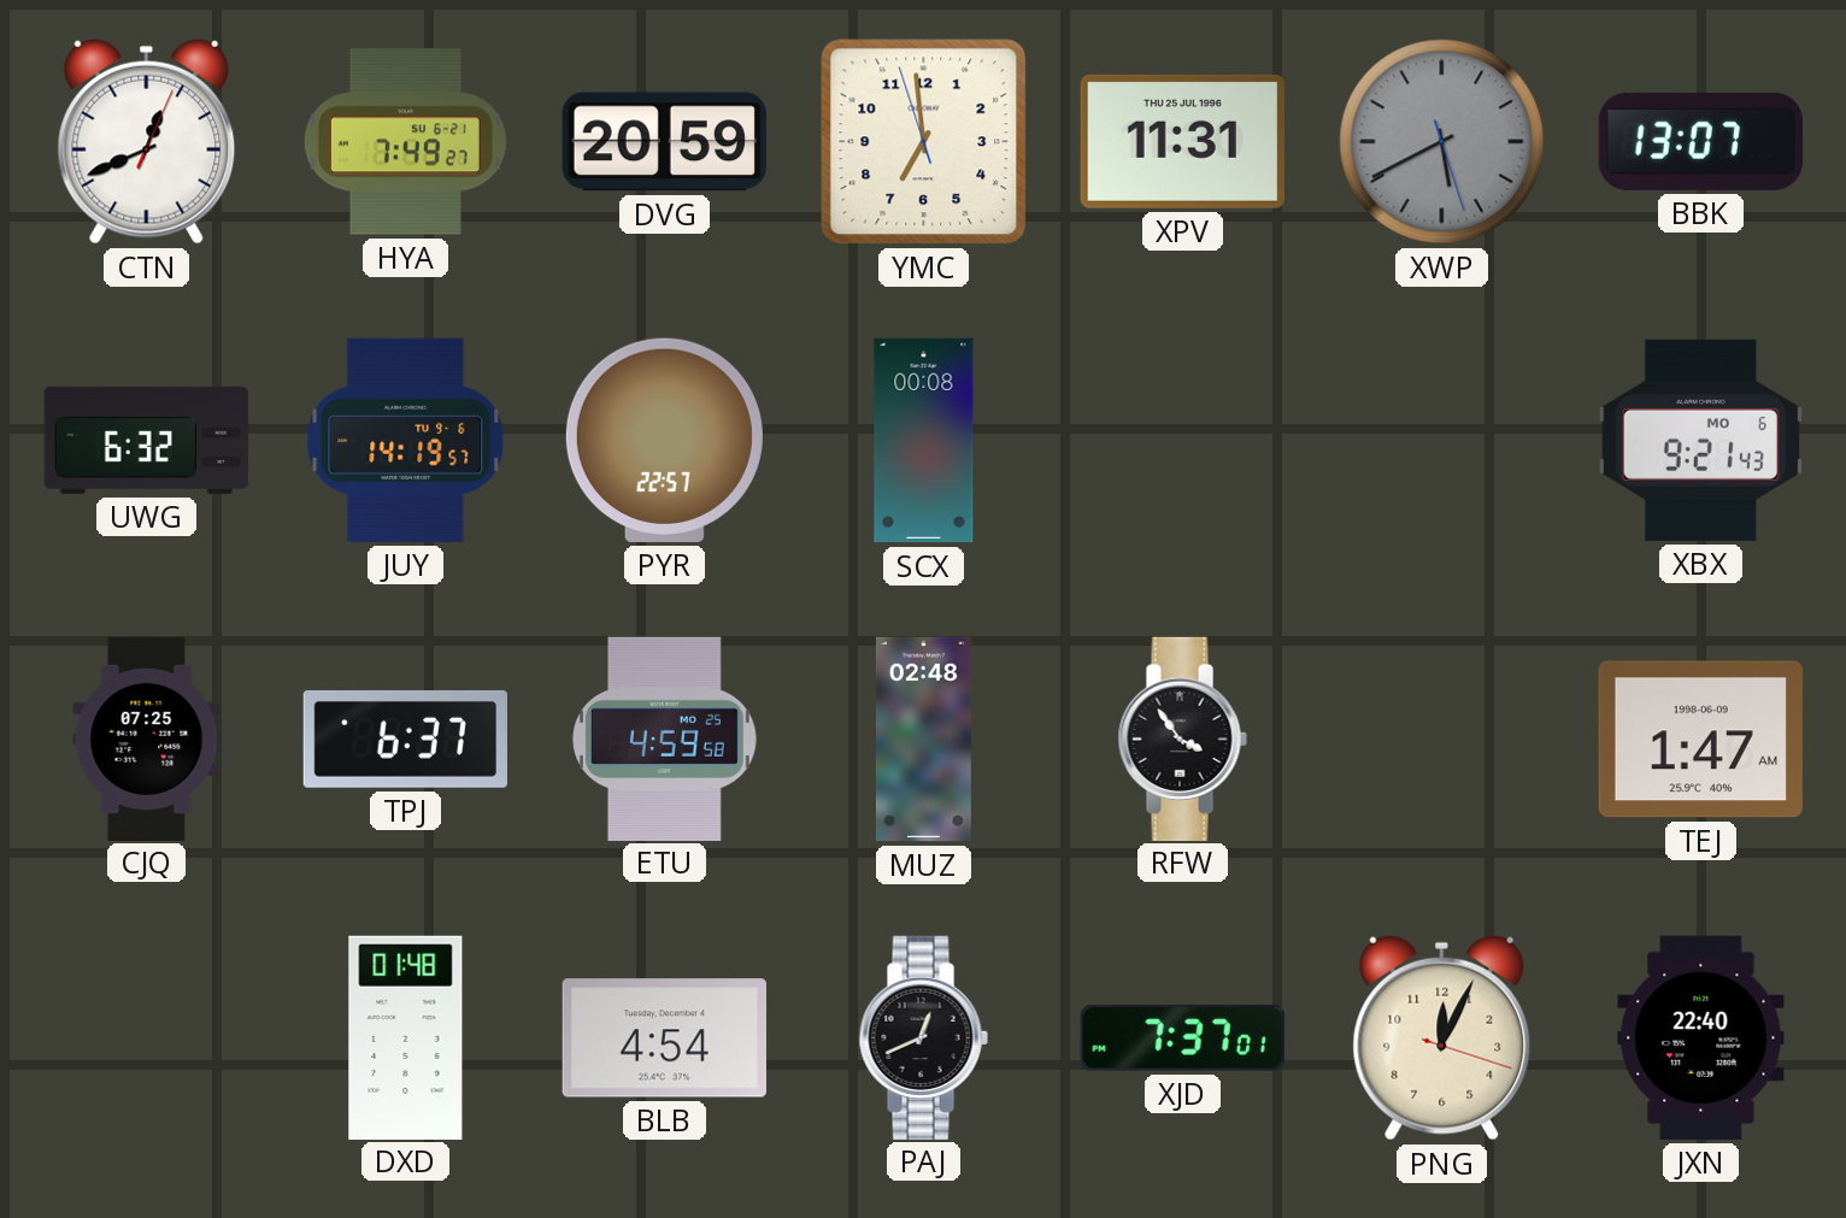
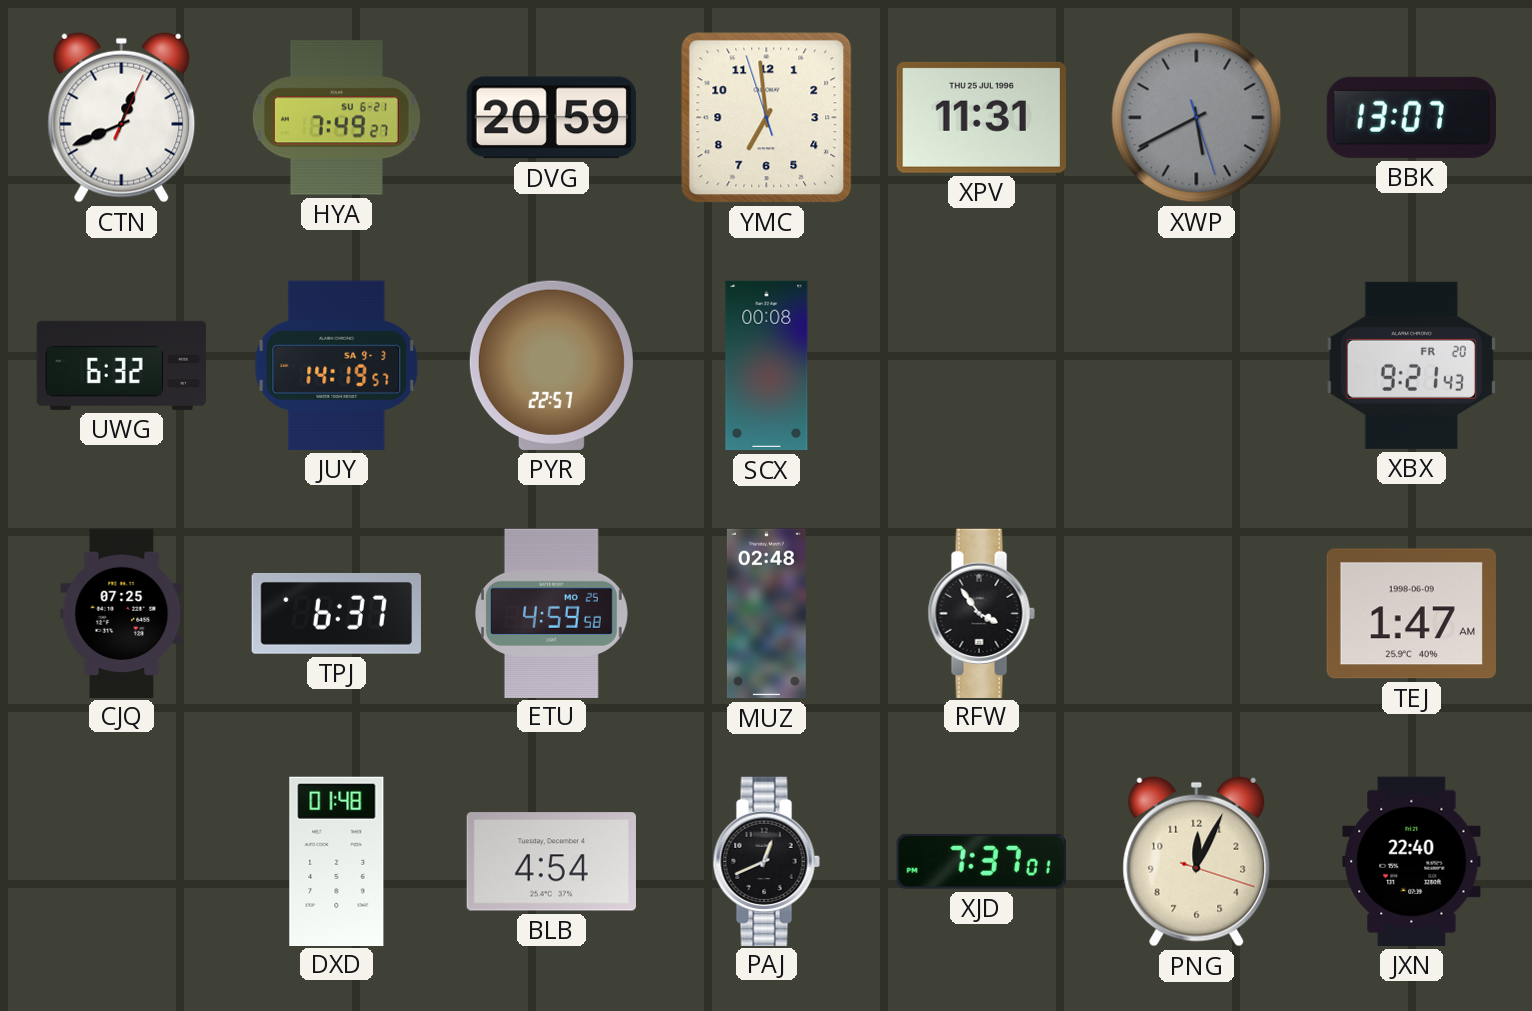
JUY date: TU 9-6 -> SA 9-3
XBX date: MO 6 -> FR 20
